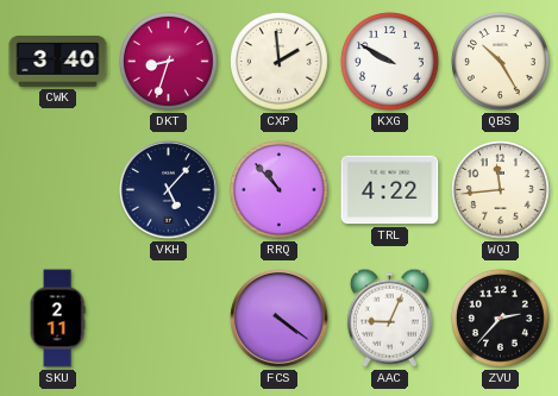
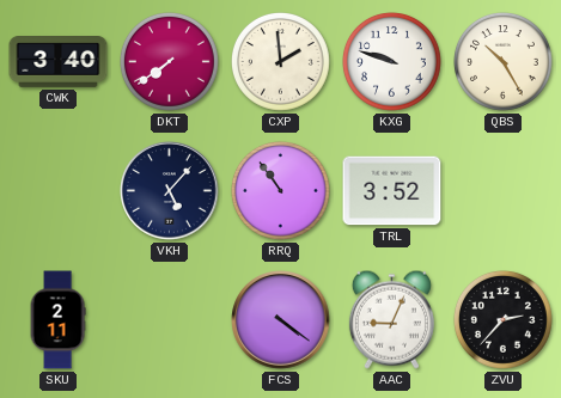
DKT: 8:33 -> 7:39
KXG: 9:50 -> 9:48
RRQ: 10:53 -> 10:54
TRL: 4:22 -> 3:52
WQJ: 11:44 -> none
